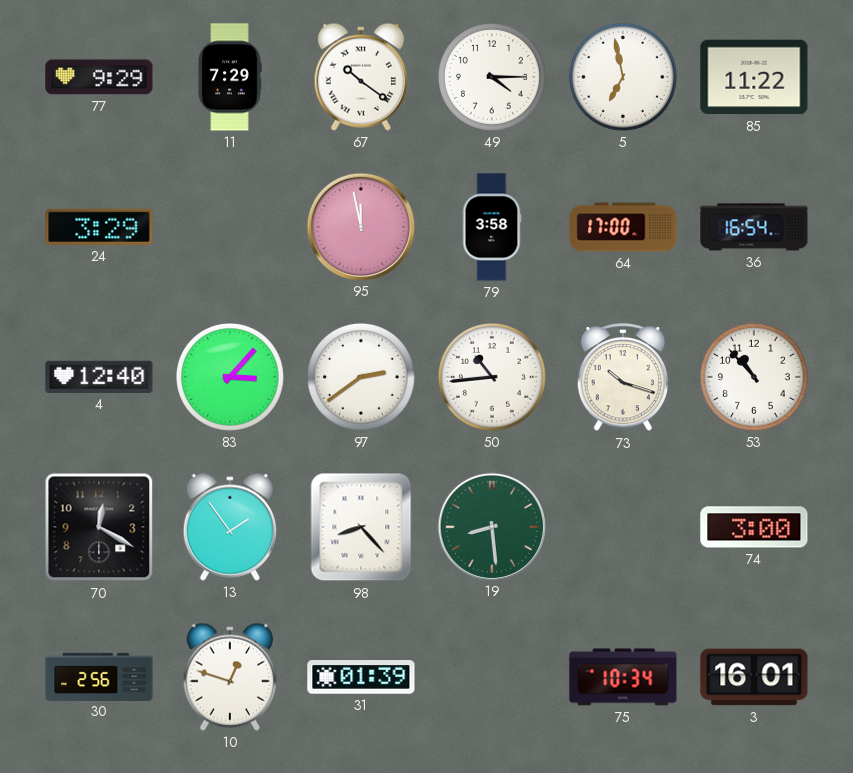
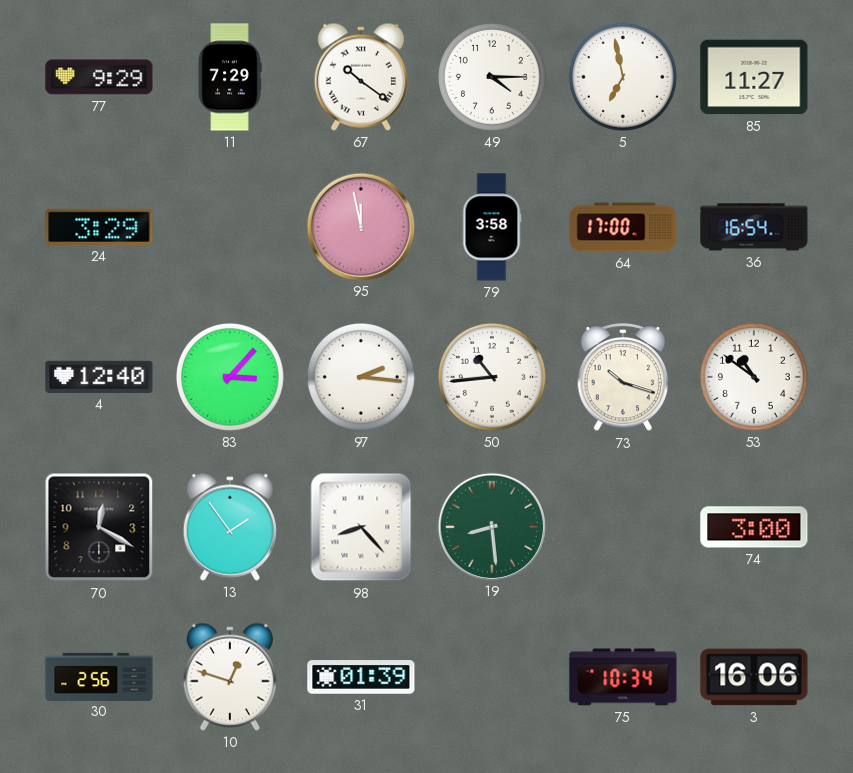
85: 11:22 -> 11:27
97: 2:39 -> 2:16
53: 10:53 -> 10:51
3: 16:01 -> 16:06
